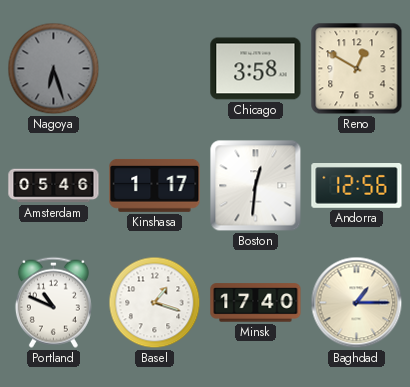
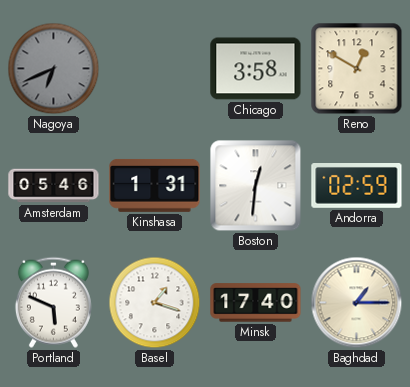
Nagoya: 6:27 -> 6:41
Kinshasa: 1:17 -> 1:31
Andorra: 12:56 -> 02:59
Portland: 10:49 -> 5:49
